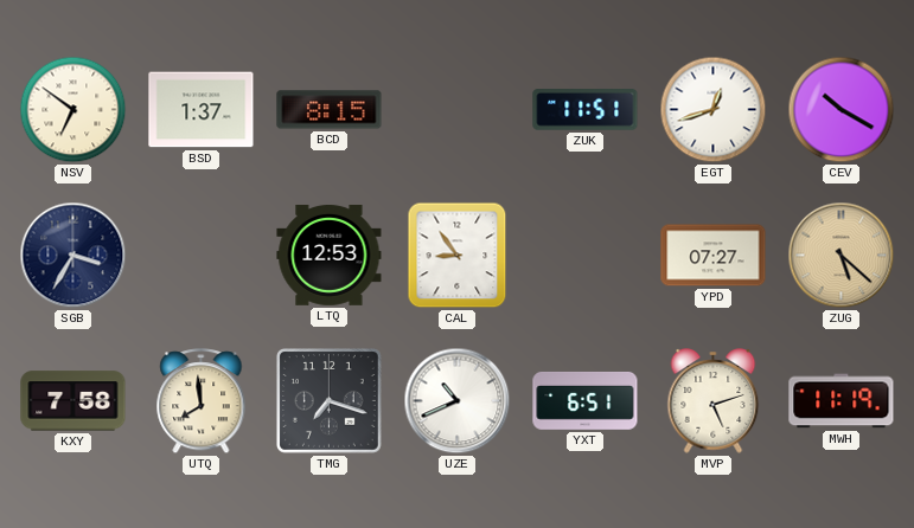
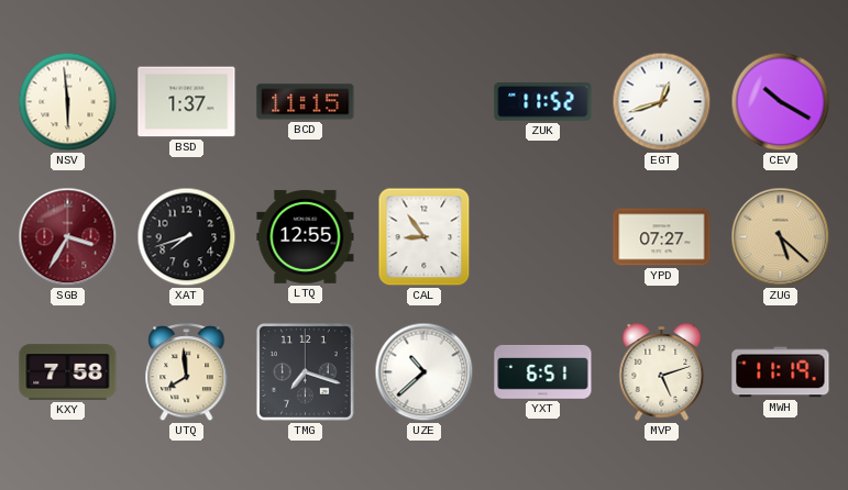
NSV: 6:51 -> 5:59
BCD: 8:15 -> 11:15
ZUK: 11:51 -> 11:52
SGB dial: navy -> burgundy
XAT: none -> 7:42
LTQ: 12:53 -> 12:55
UZE: 10:41 -> 10:38
